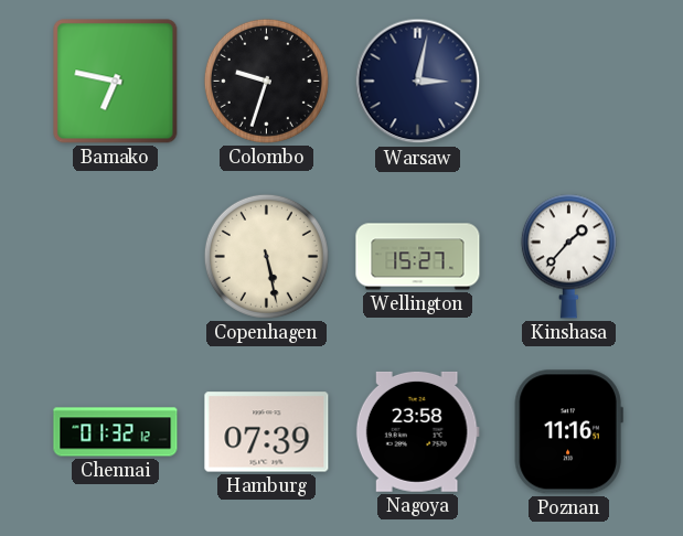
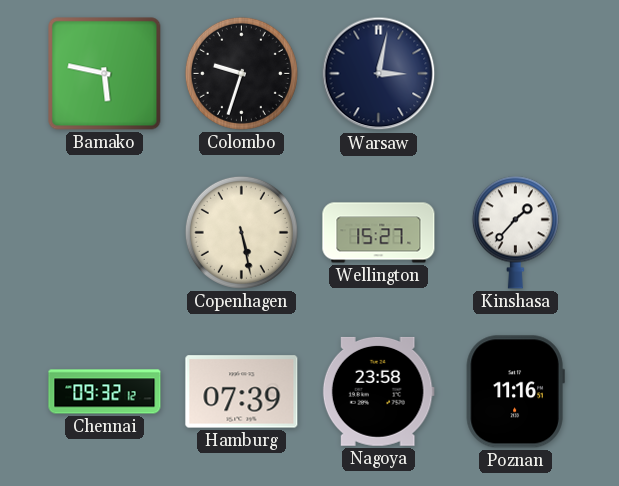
Bamako: 6:47 -> 5:47
Chennai: 01:32 -> 09:32
